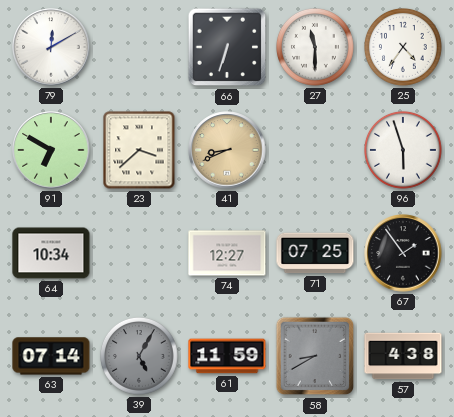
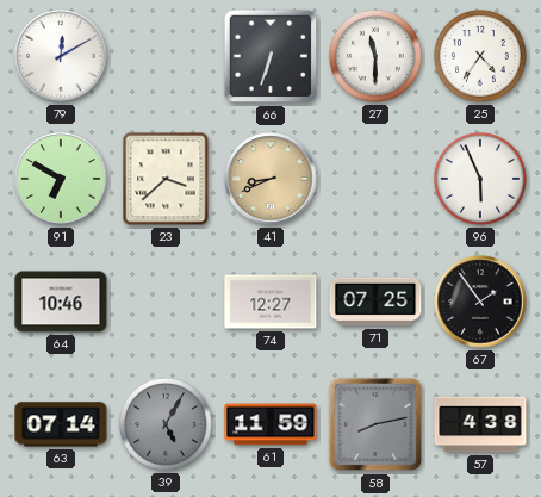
96: 5:57 -> 5:56
64: 10:34 -> 10:46
58: 8:40 -> 8:13
